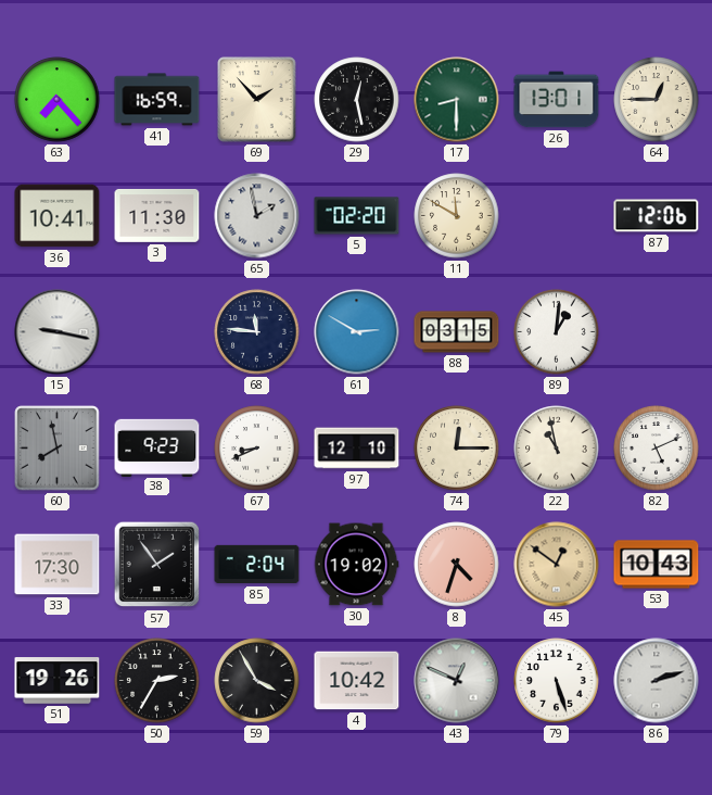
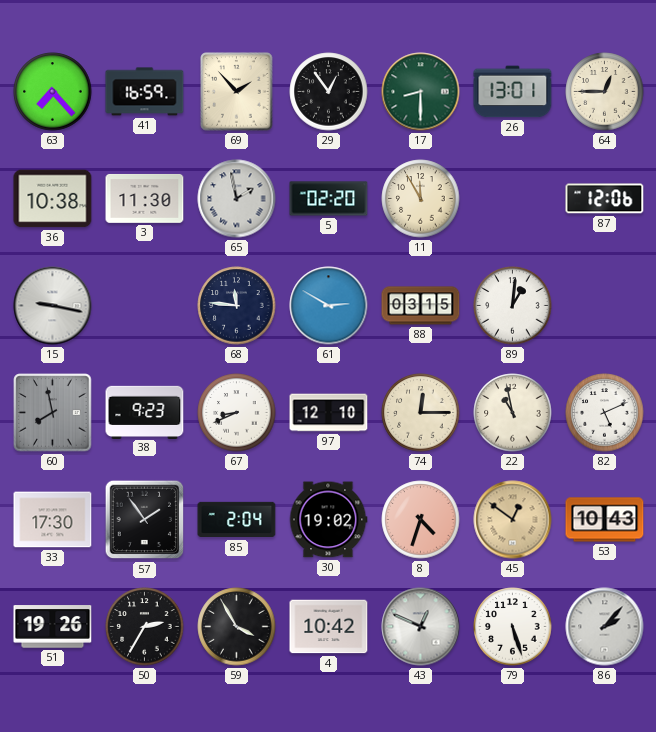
29: 12:28 -> 12:54
36: 10:41 -> 10:38
11: 11:50 -> 11:55
86: 2:12 -> 2:07
